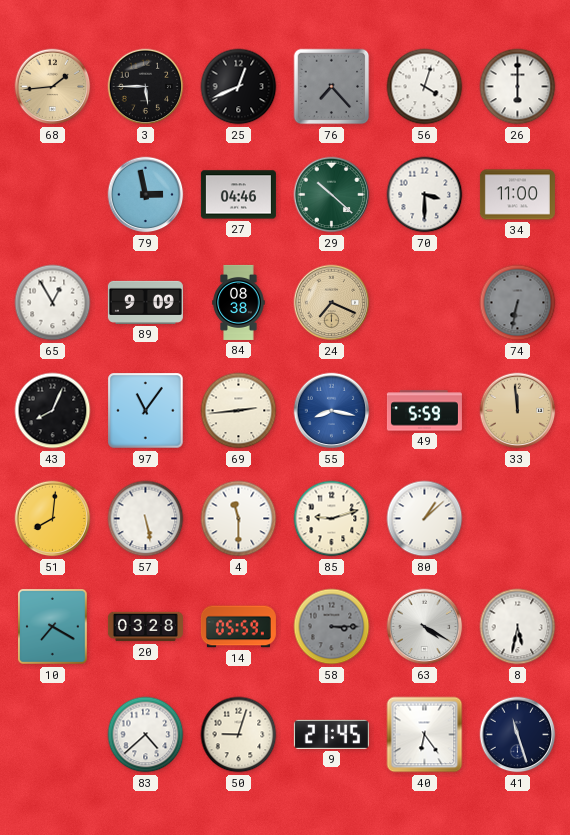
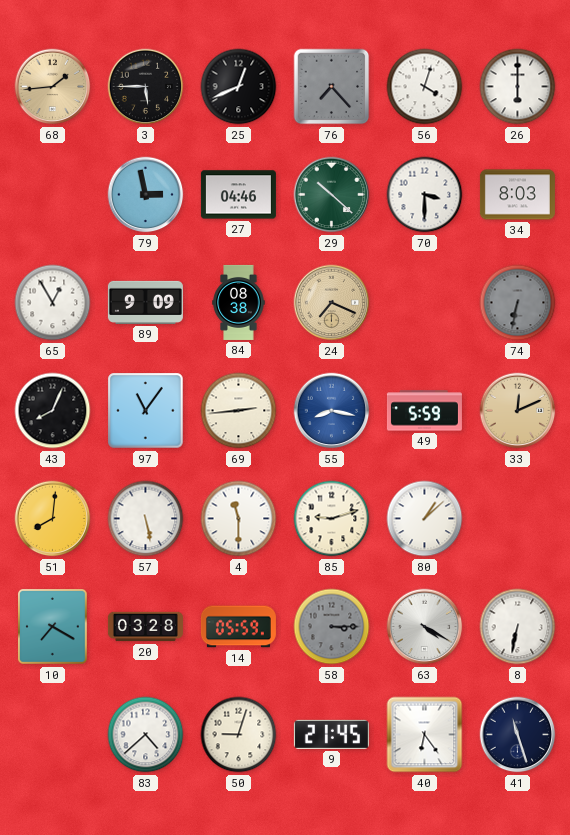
34: 11:00 -> 8:03
33: 11:59 -> 12:11
8: 5:32 -> 6:32
